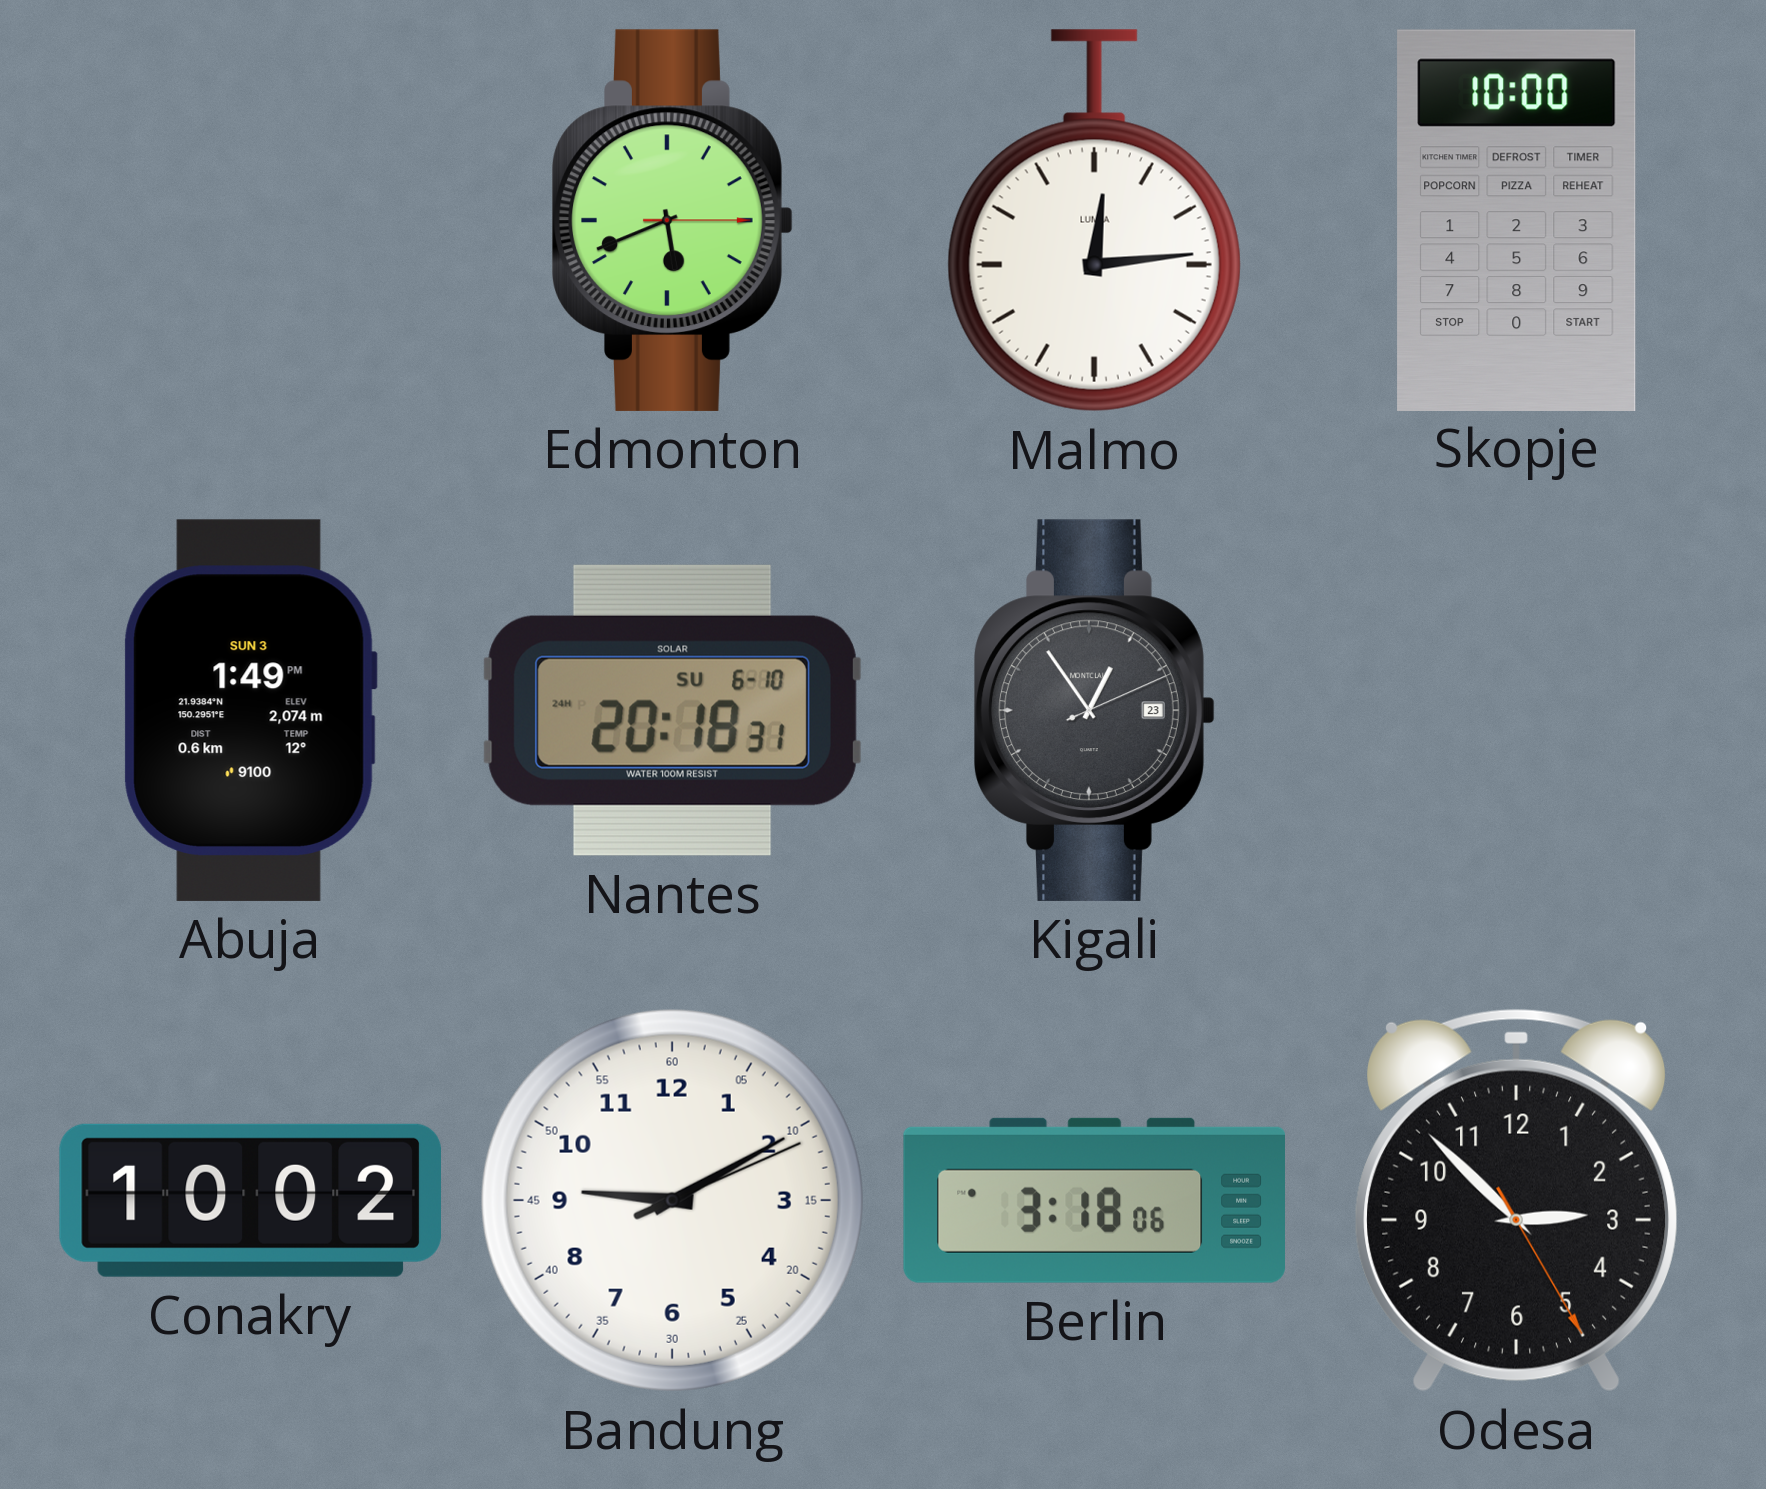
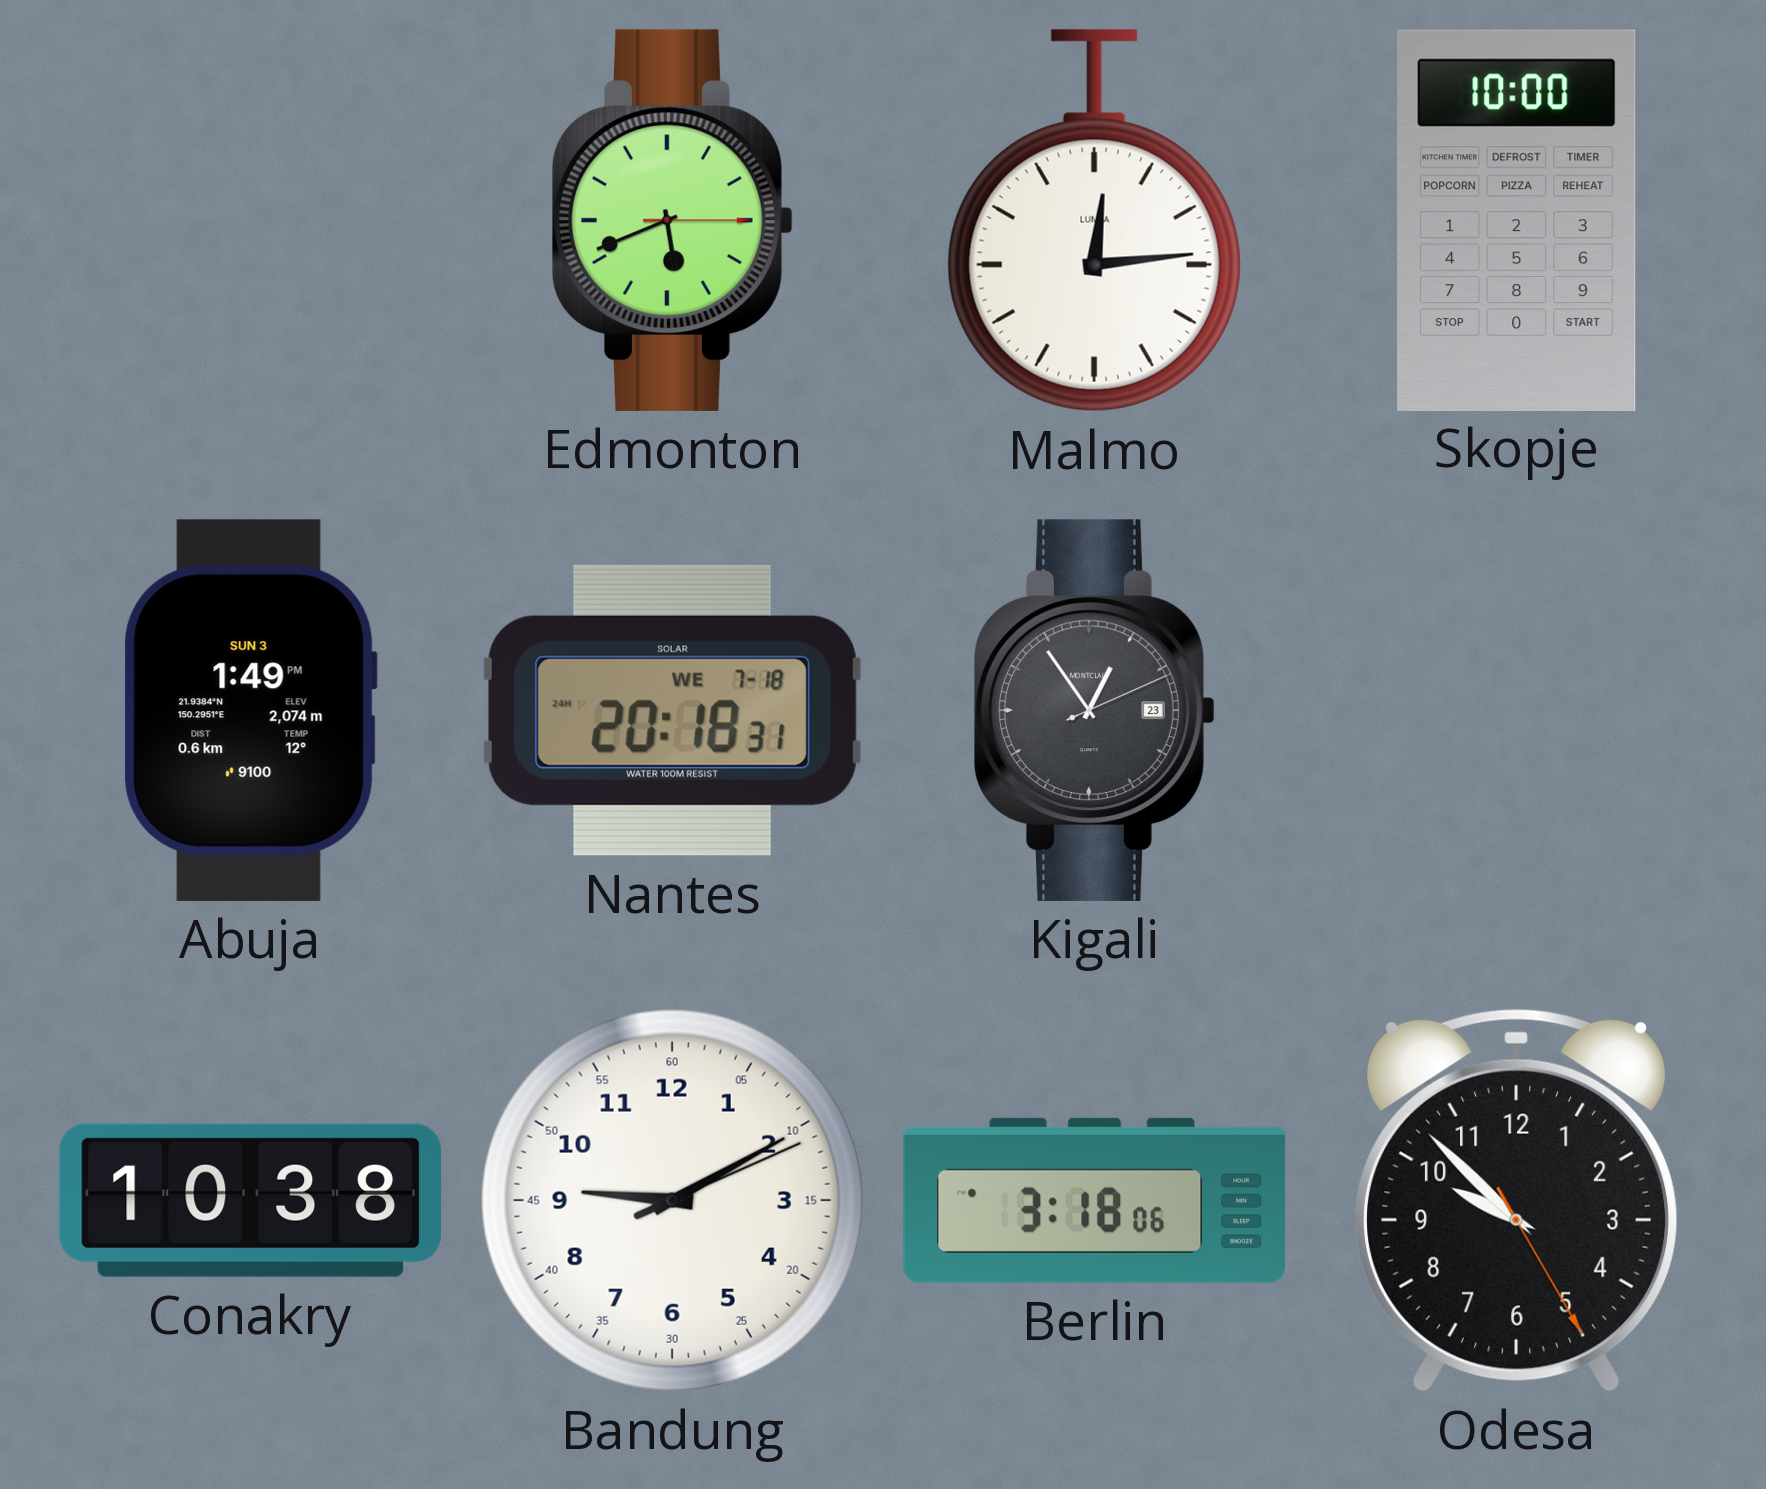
Nantes date: SU 6-10 -> WE 7-18
Conakry: 10:02 -> 10:38
Odesa: 2:52 -> 9:52
